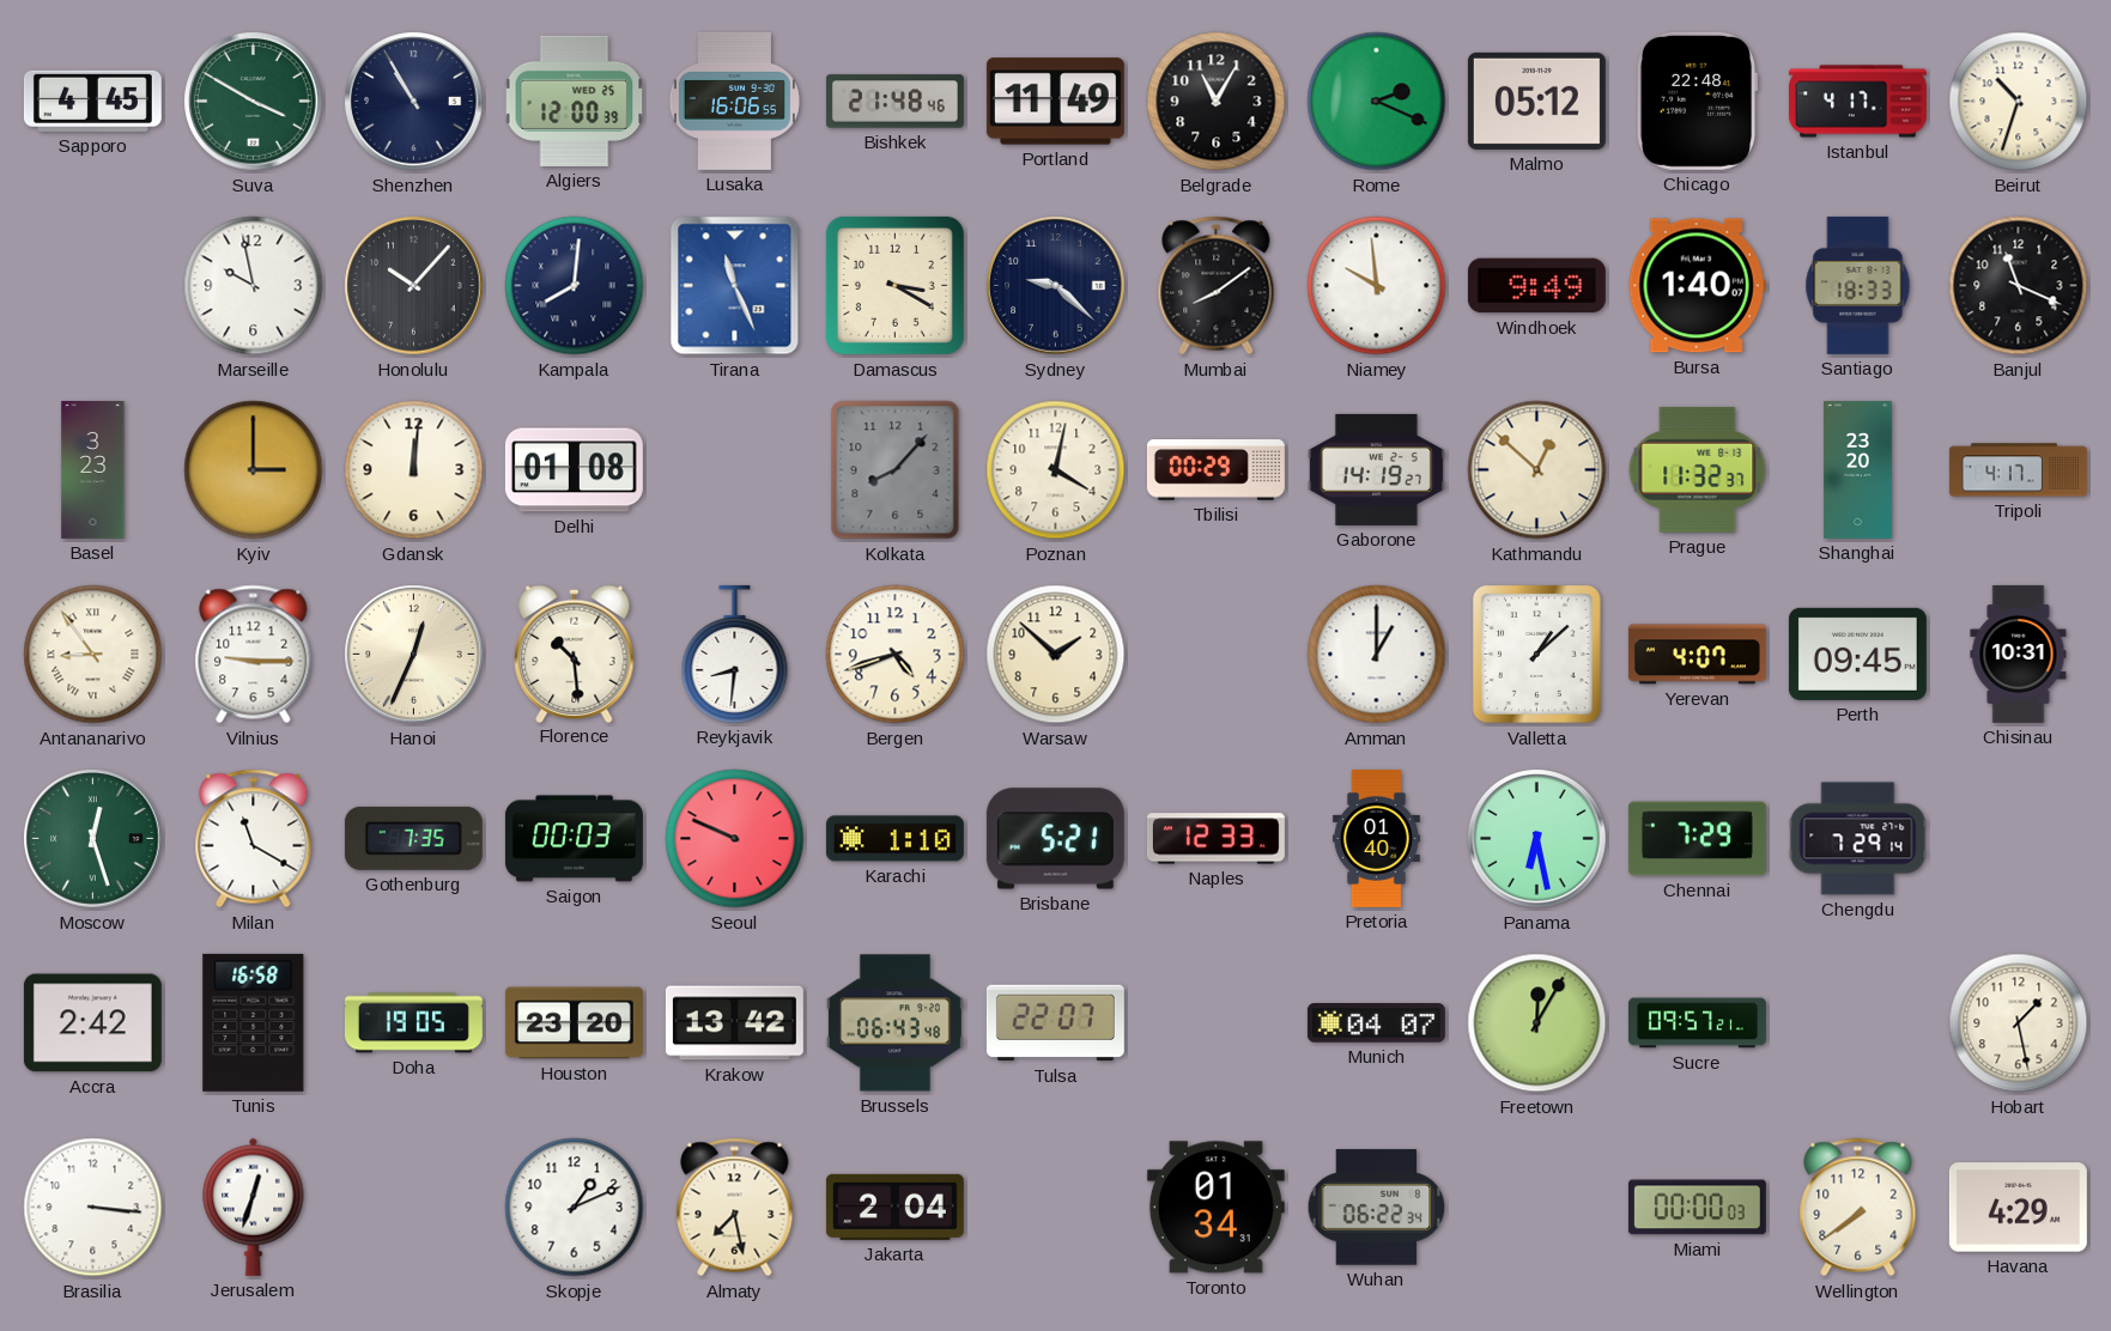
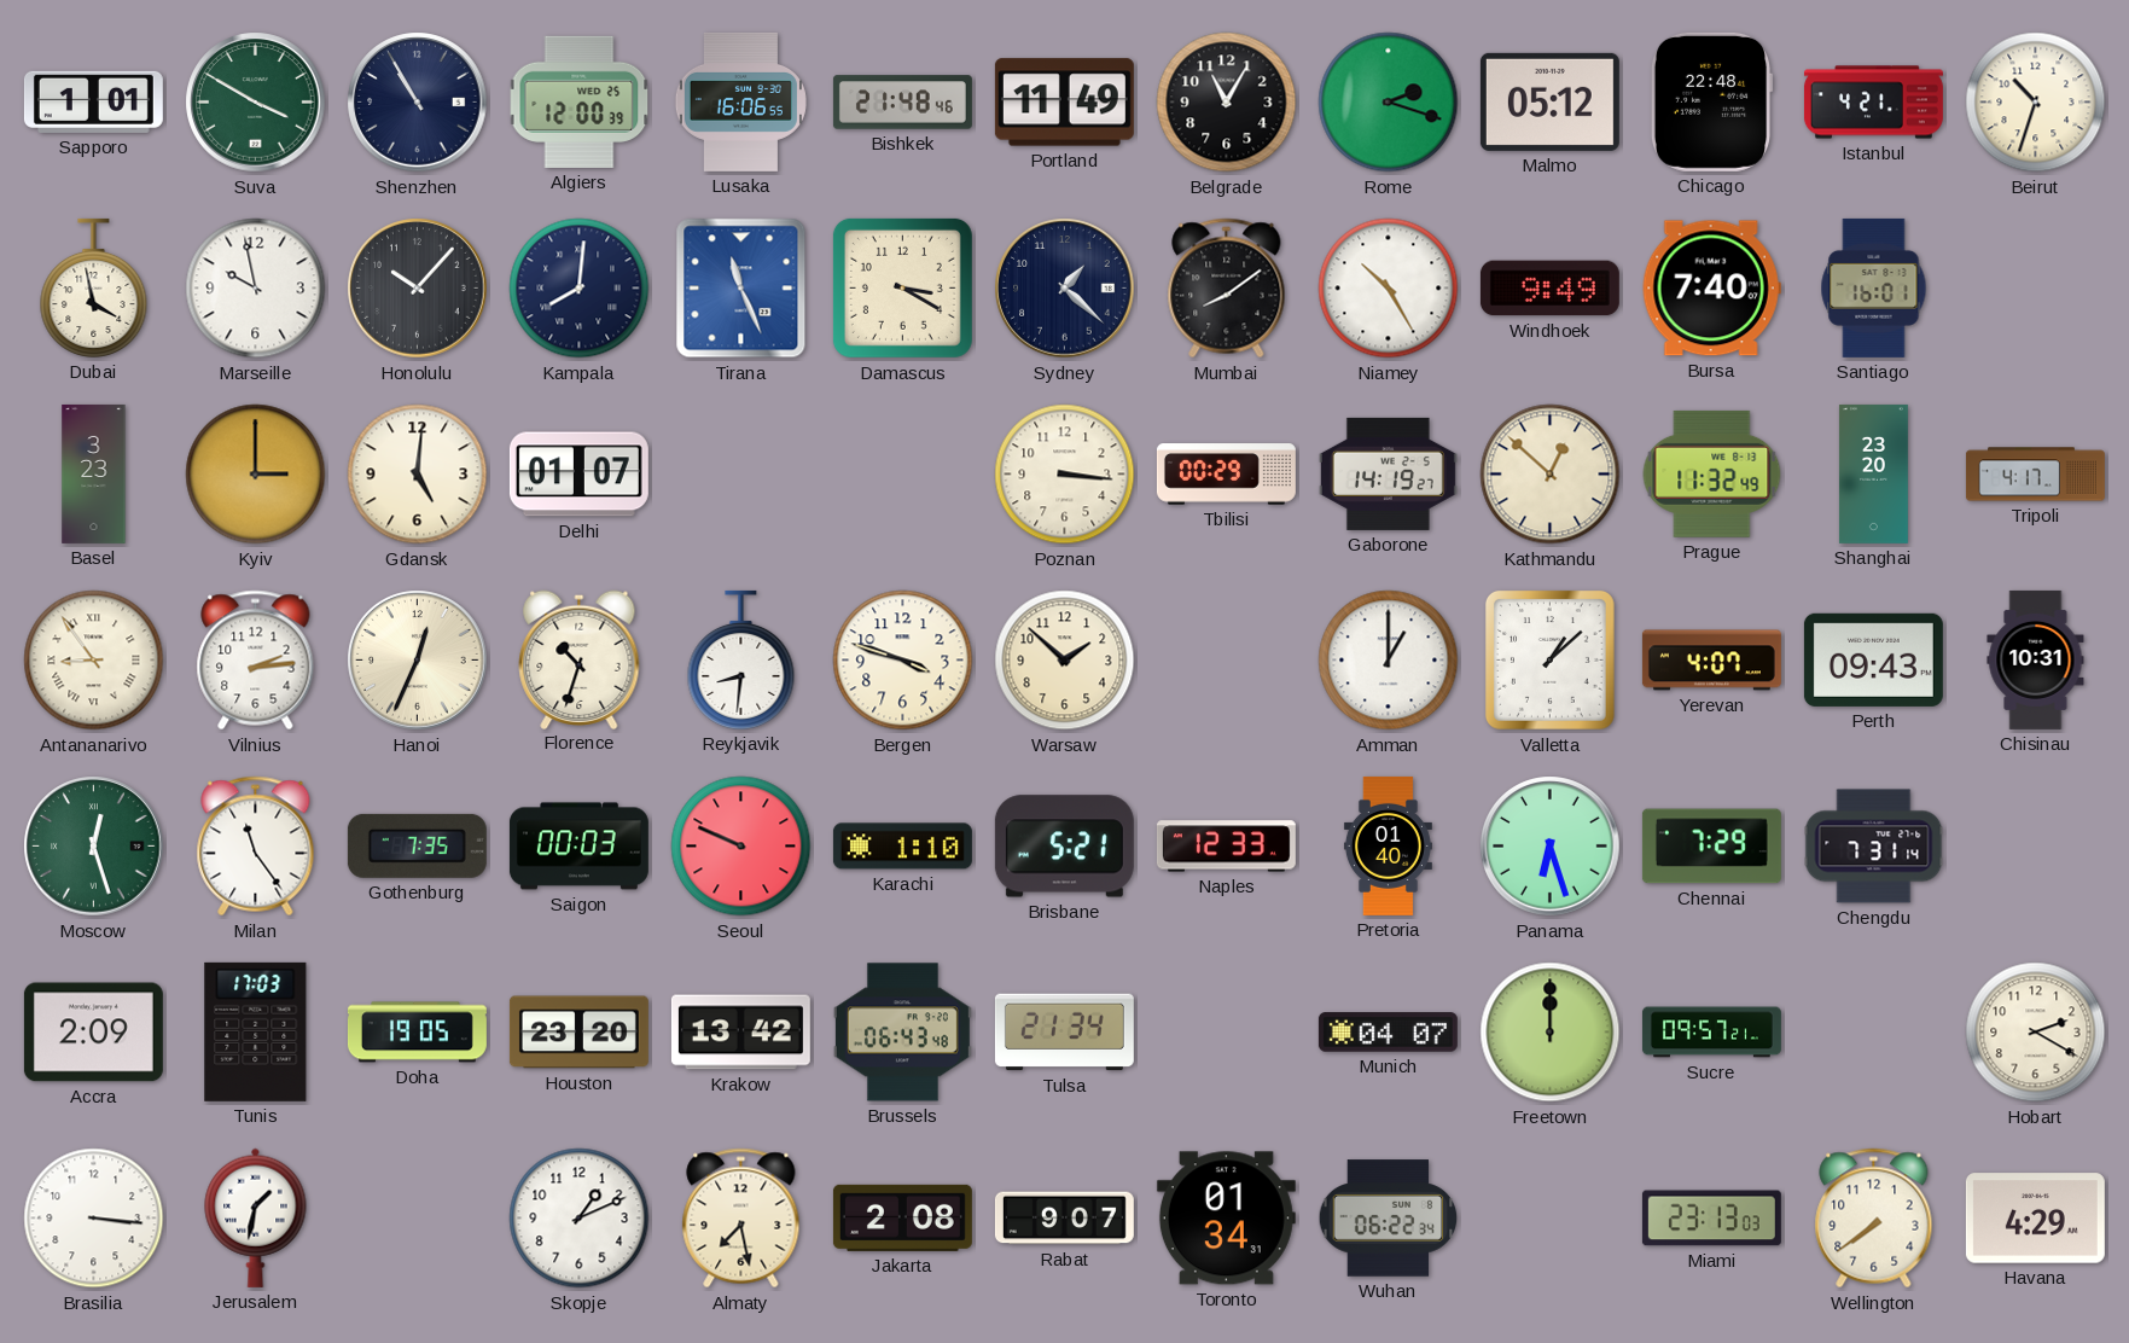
Sapporo: 4:45 -> 1:01
Rome: 2:19 -> 2:18
Istanbul: 4:17 -> 4:21
Dubai: none -> 3:58
Sydney: 9:22 -> 1:22
Niamey: 9:59 -> 10:25
Bursa: 1:40 -> 7:40
Santiago: 18:33 -> 16:01
Banjul: 11:19 -> none
Gdansk: 12:01 -> 5:01
Delhi: 01:08 -> 01:07
Kolkata: 8:07 -> none
Poznan: 4:02 -> 3:16
Prague: 11:32:37 -> 11:32:49
Vilnius: 9:15 -> 2:14
Florence: 10:29 -> 10:33
Bergen: 4:42 -> 3:48
Perth: 09:45 -> 09:43
Milan: 11:20 -> 11:24
Panama: 6:28 -> 6:27
Chengdu: 7:29 -> 7:31
Accra: 2:42 -> 2:09
Tunis: 16:58 -> 17:03
Tulsa: 22:07 -> 21:34
Freetown: 12:05 -> 12:00
Hobart: 1:28 -> 2:20
Jerusalem: 12:33 -> 1:32
Jakarta: 2:04 -> 2:08
Rabat: none -> 9:07
Miami: 00:00 -> 23:13
